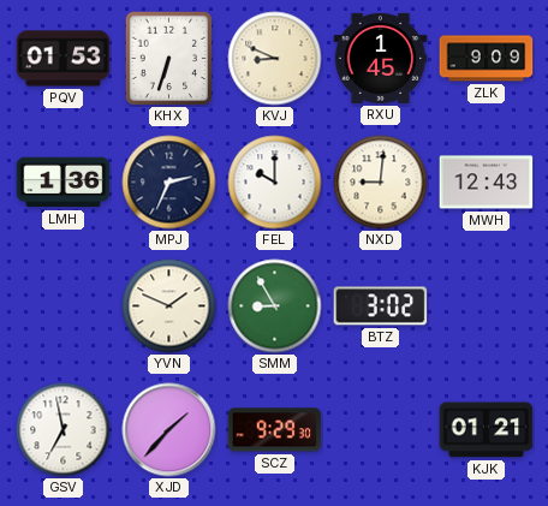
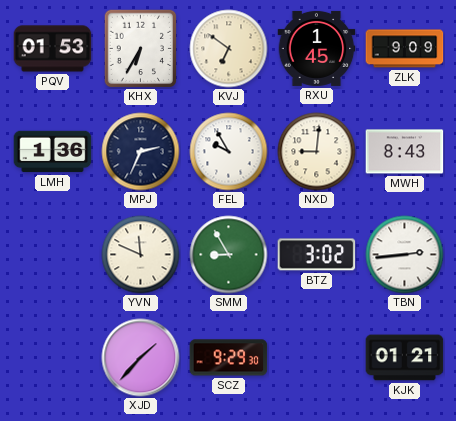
KHX: 6:33 -> 6:35
KVJ: 8:49 -> 6:51
FEL: 10:00 -> 9:55
MWH: 12:43 -> 8:43
YVN: 1:49 -> 11:49
TBN: none -> 2:44
GSV: 6:58 -> none
